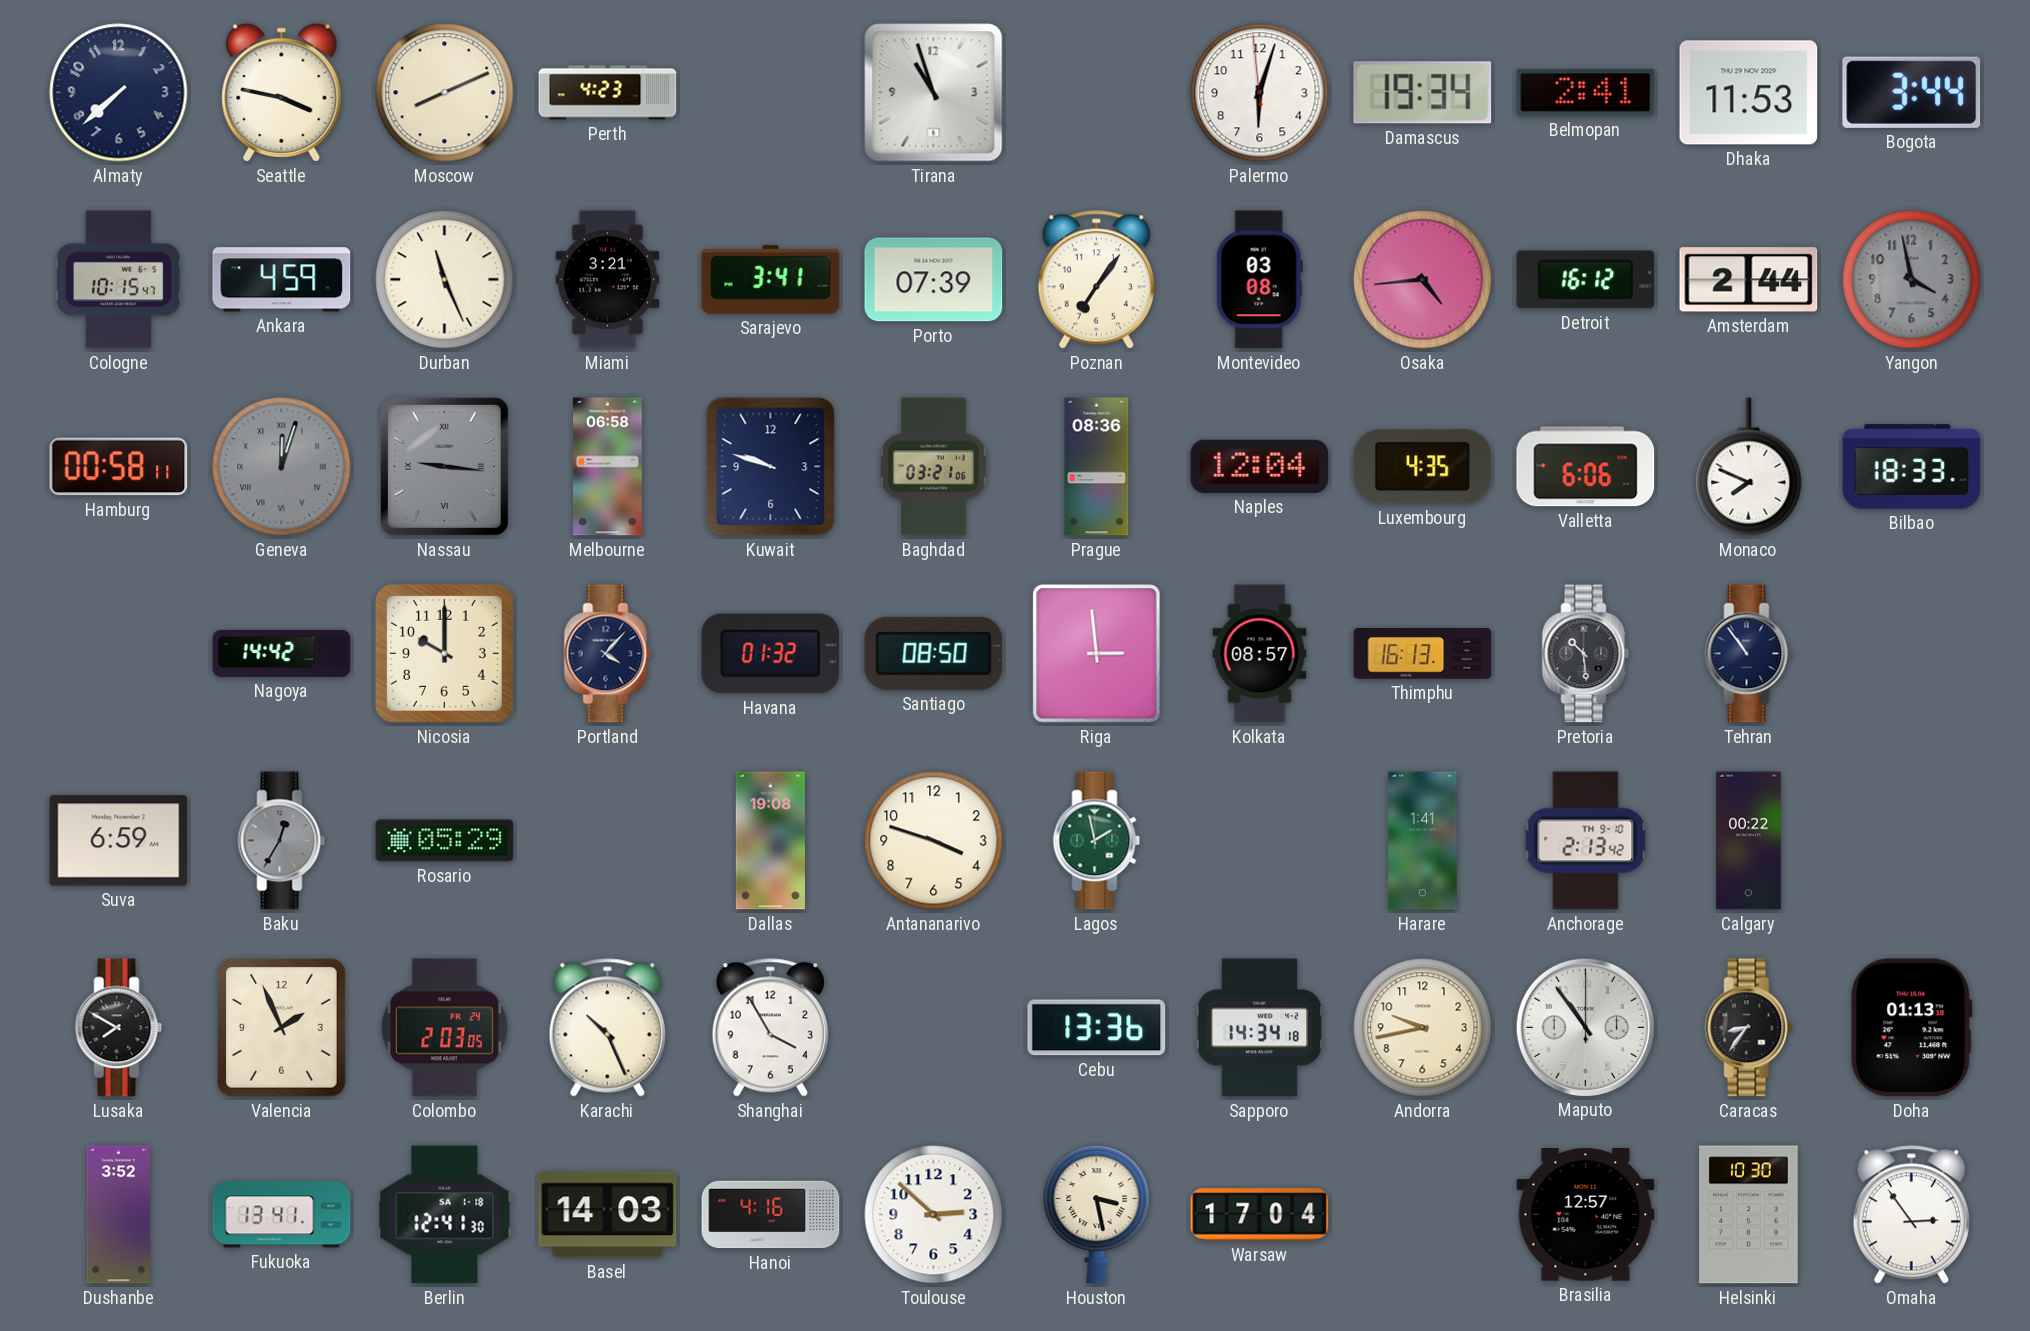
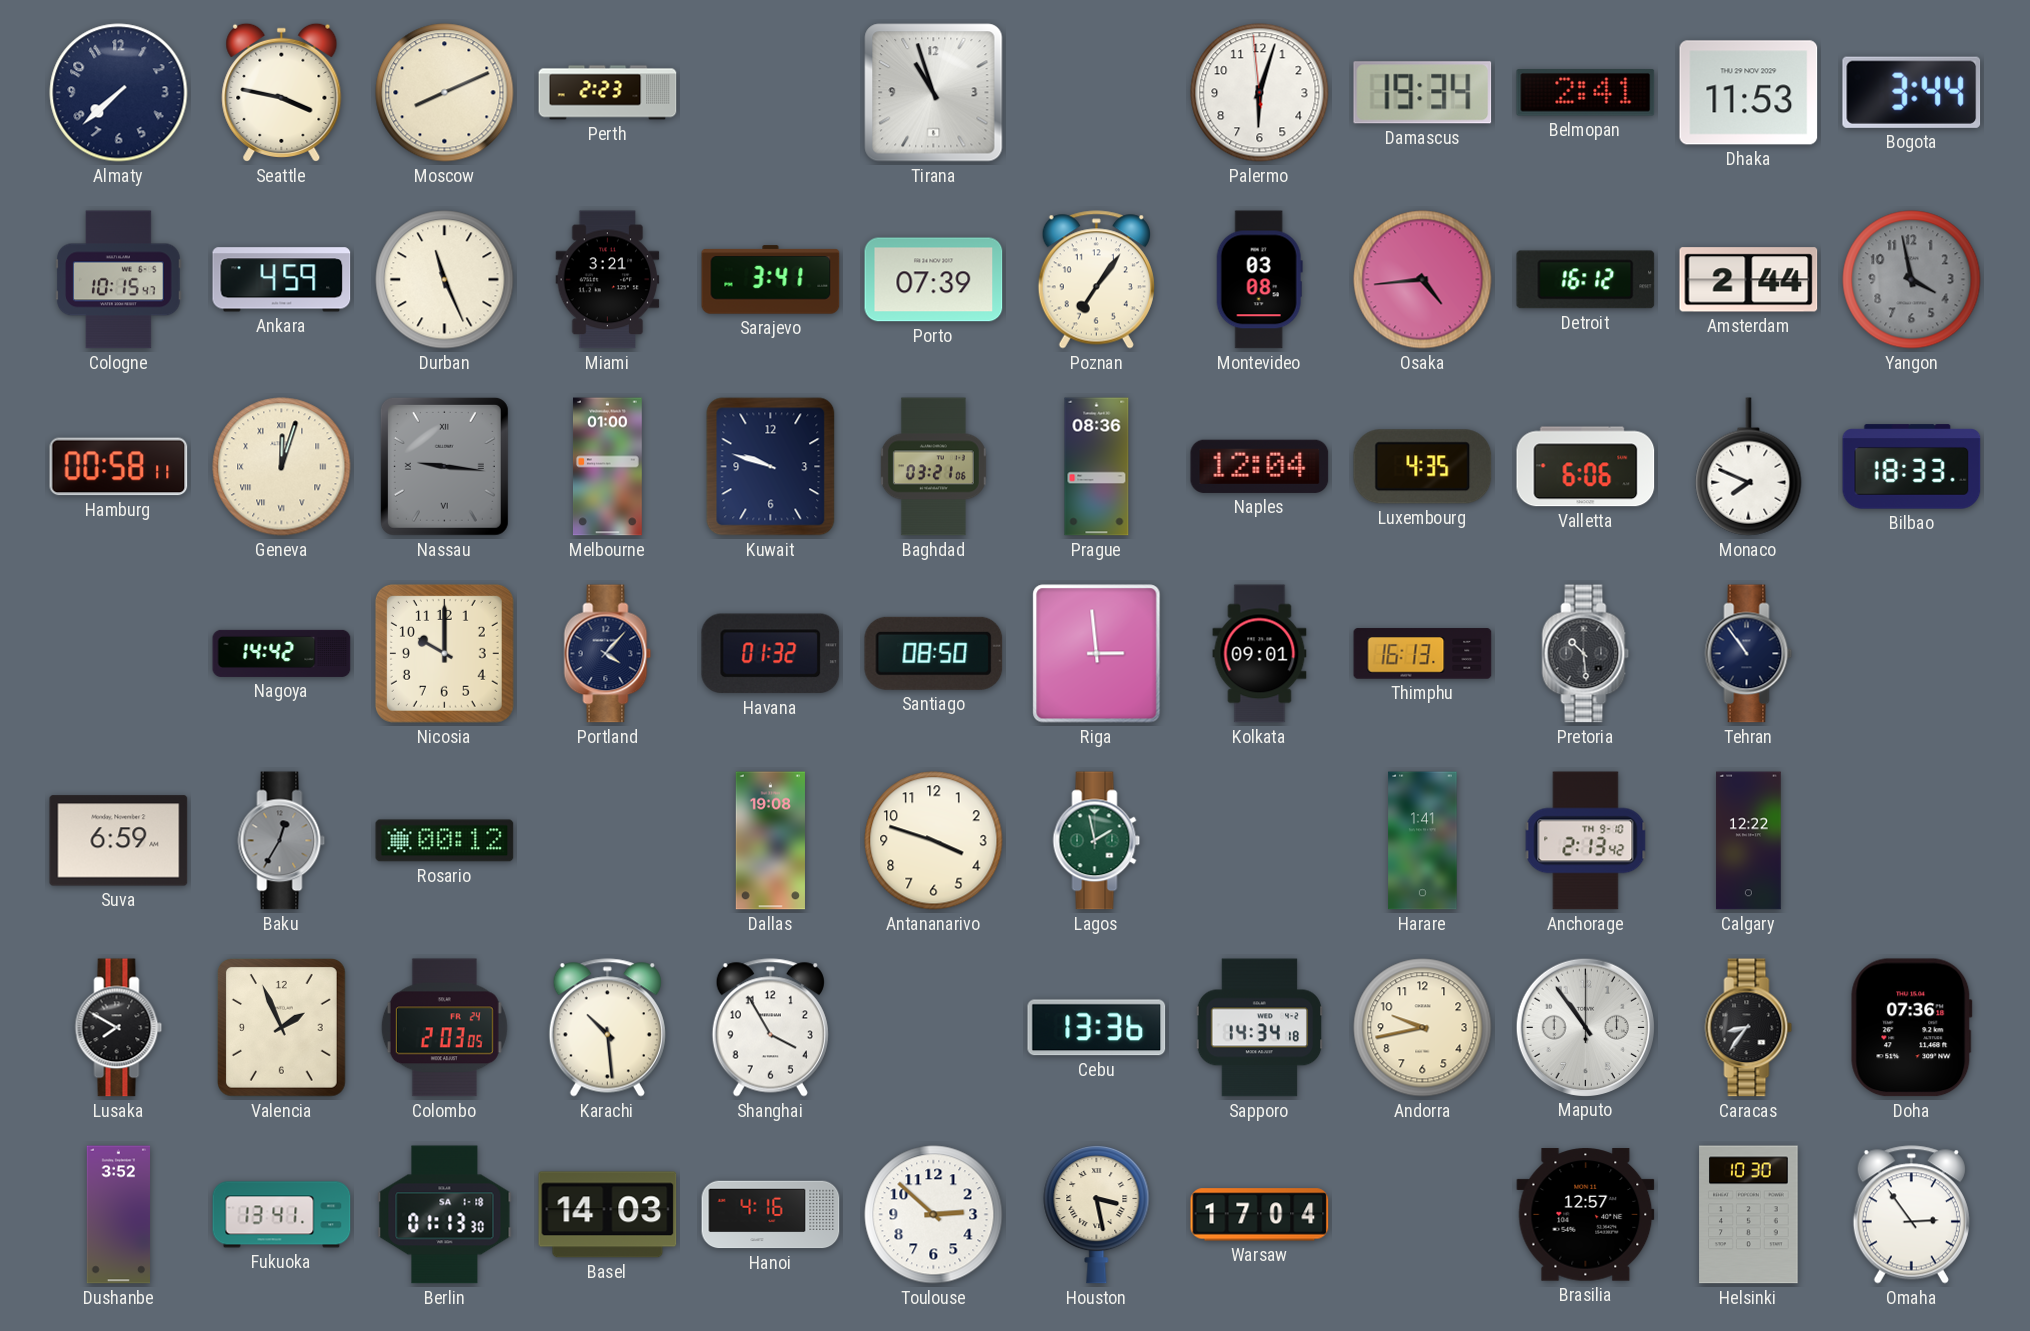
Perth: 4:23 -> 2:23
Geneva dial: grey -> cream
Melbourne: 06:58 -> 01:00
Kolkata: 08:57 -> 09:01
Rosario: 05:29 -> 00:12
Calgary: 00:22 -> 12:22
Karachi: 10:26 -> 10:29
Doha: 01:13 -> 07:36
Berlin: 12:41 -> 01:13
